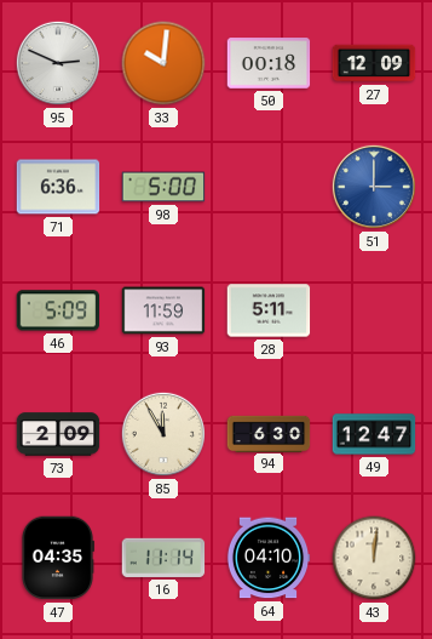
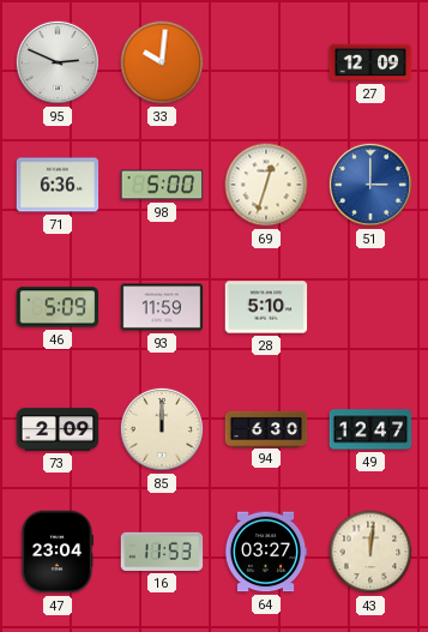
50: 00:18 -> none
69: none -> 12:33
28: 5:11 -> 5:10
85: 11:55 -> 12:00
47: 04:35 -> 23:04
16: 11:14 -> 11:53
64: 04:10 -> 03:27
